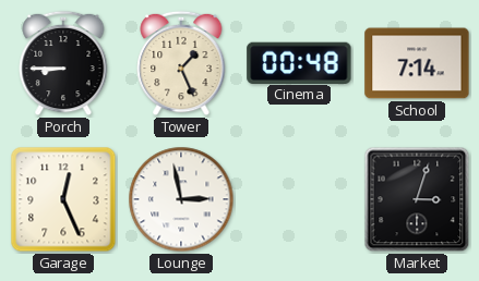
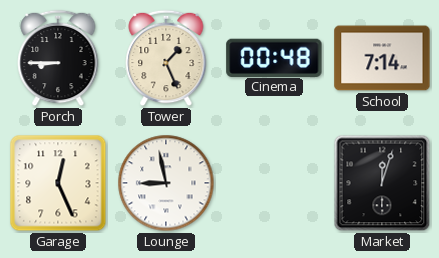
Lounge: 2:58 -> 8:58
Market: 3:03 -> 12:03
